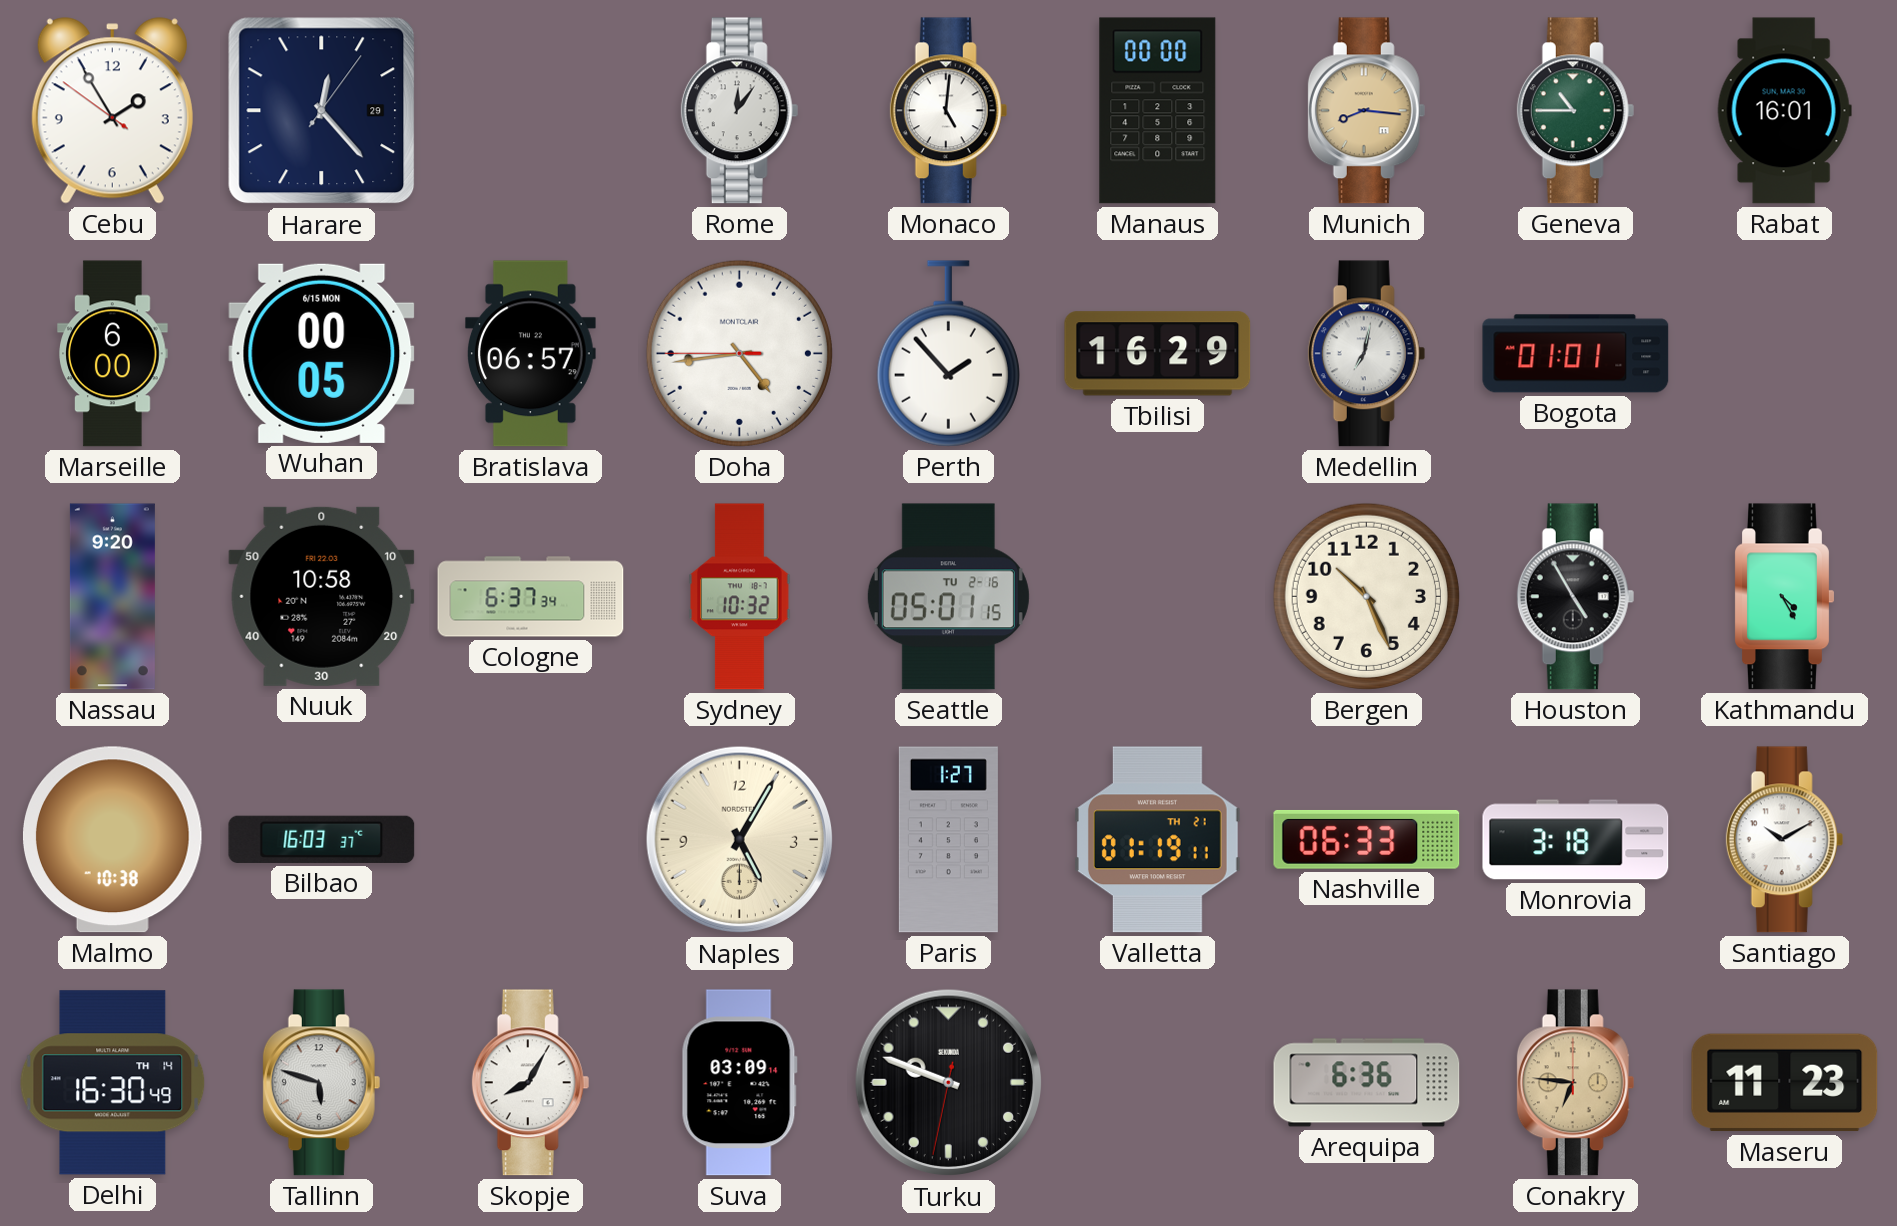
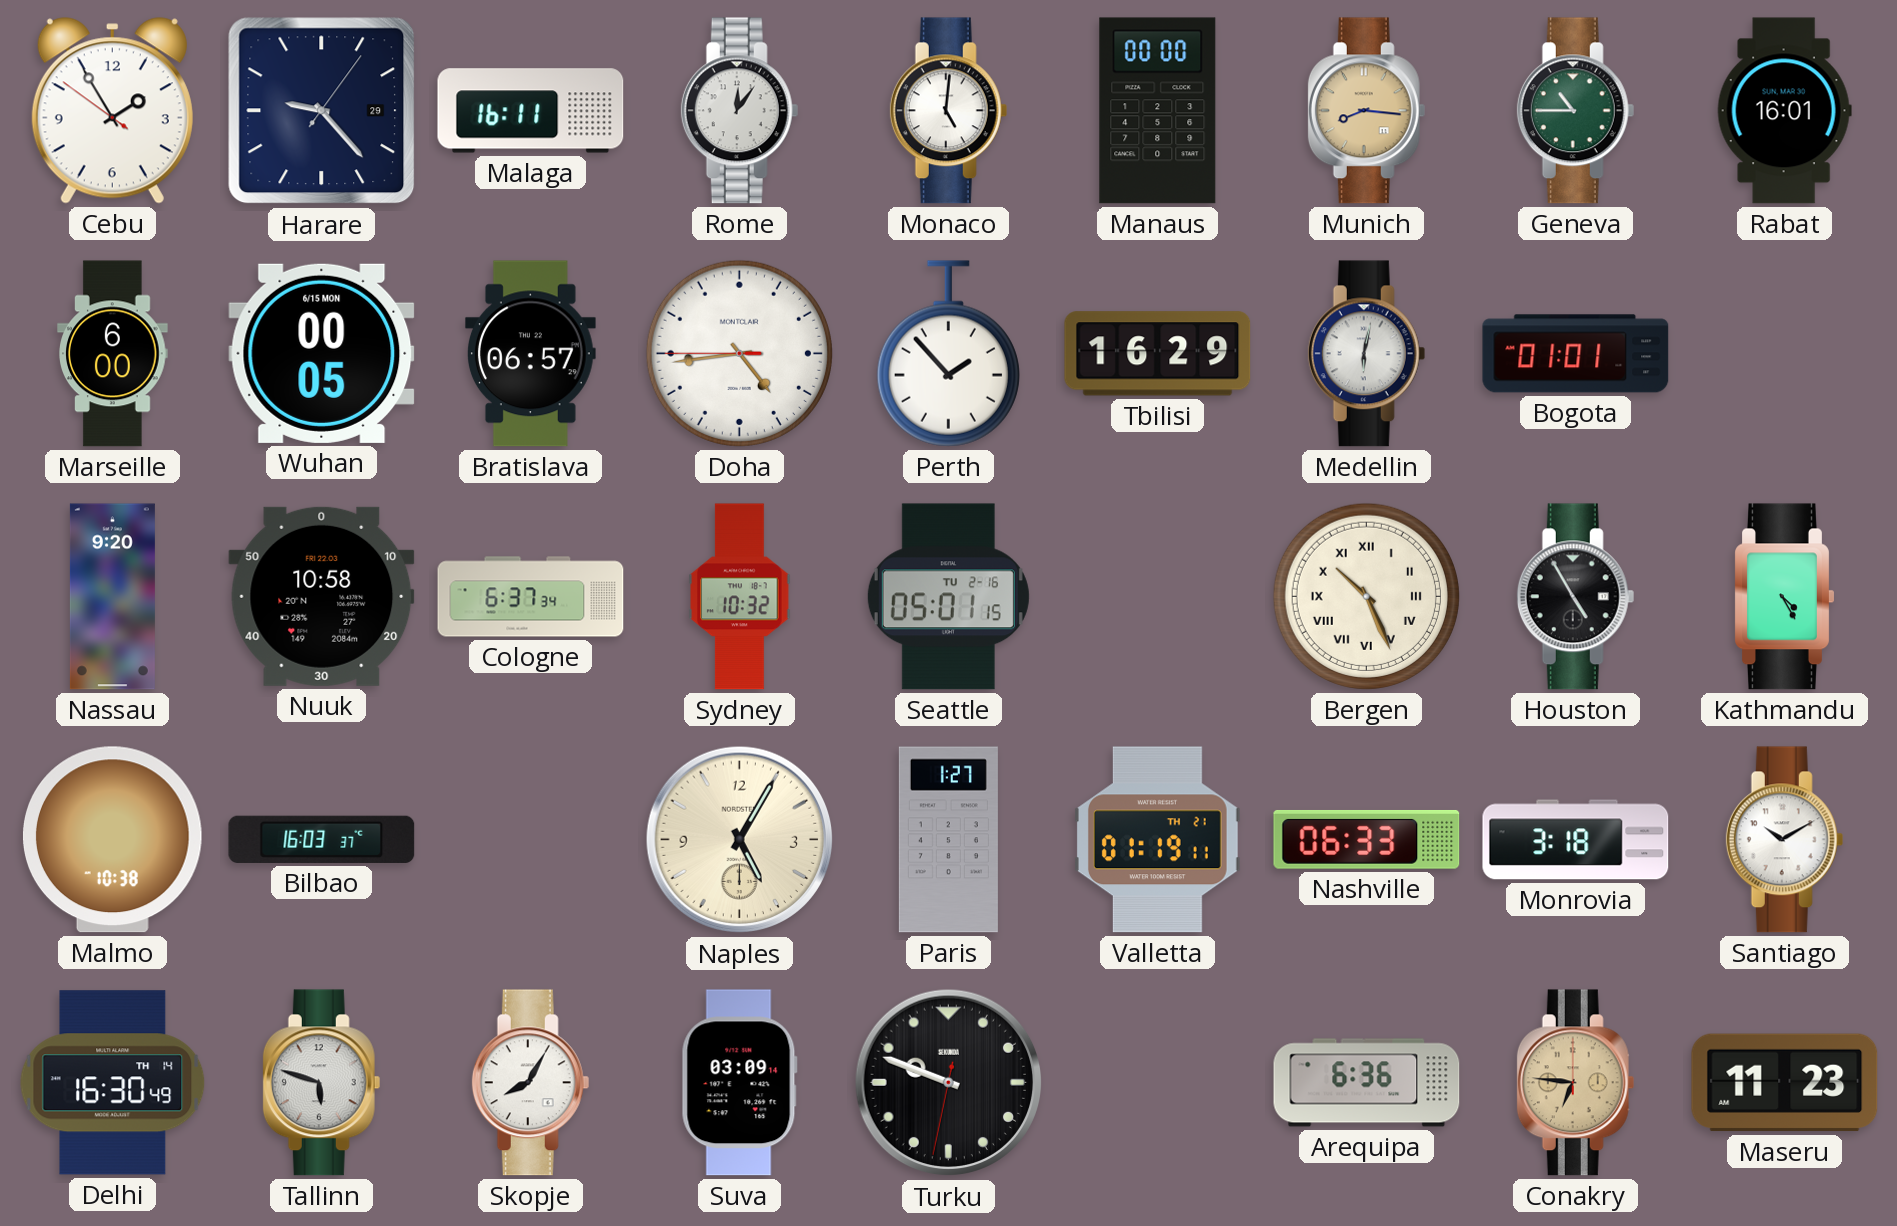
Harare: 12:23 -> 9:23
Malaga: none -> 16:11
Medellin: 7:02 -> 6:02
Bergen numerals: Arabic -> Roman
